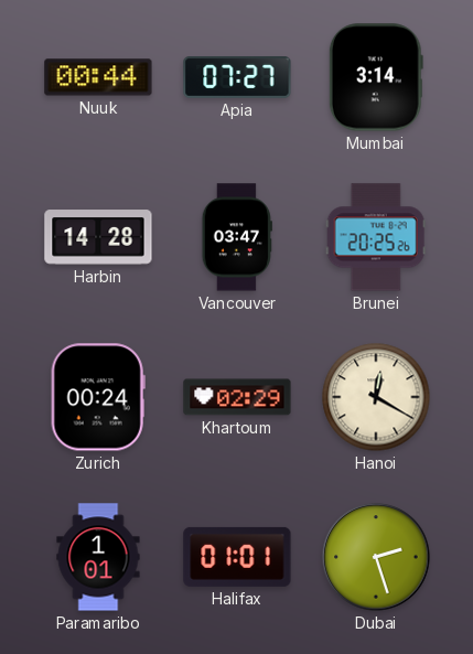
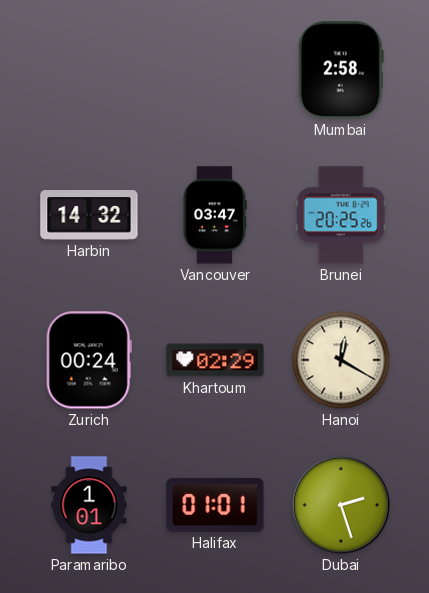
Nuuk: 00:44 -> none
Apia: 07:27 -> none
Mumbai: 3:14 -> 2:58
Harbin: 14:28 -> 14:32
